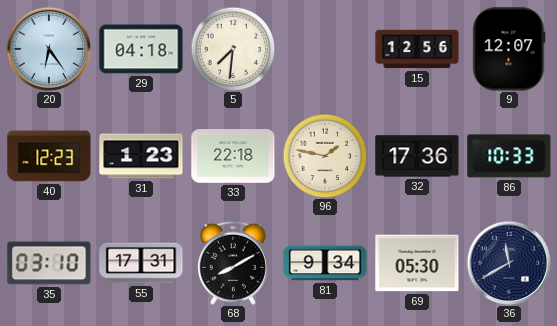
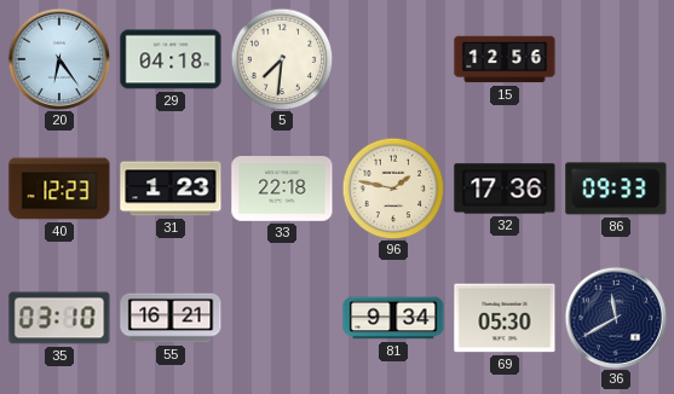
9: 12:07 -> none
86: 10:33 -> 09:33
55: 17:31 -> 16:21
68: 8:10 -> none
